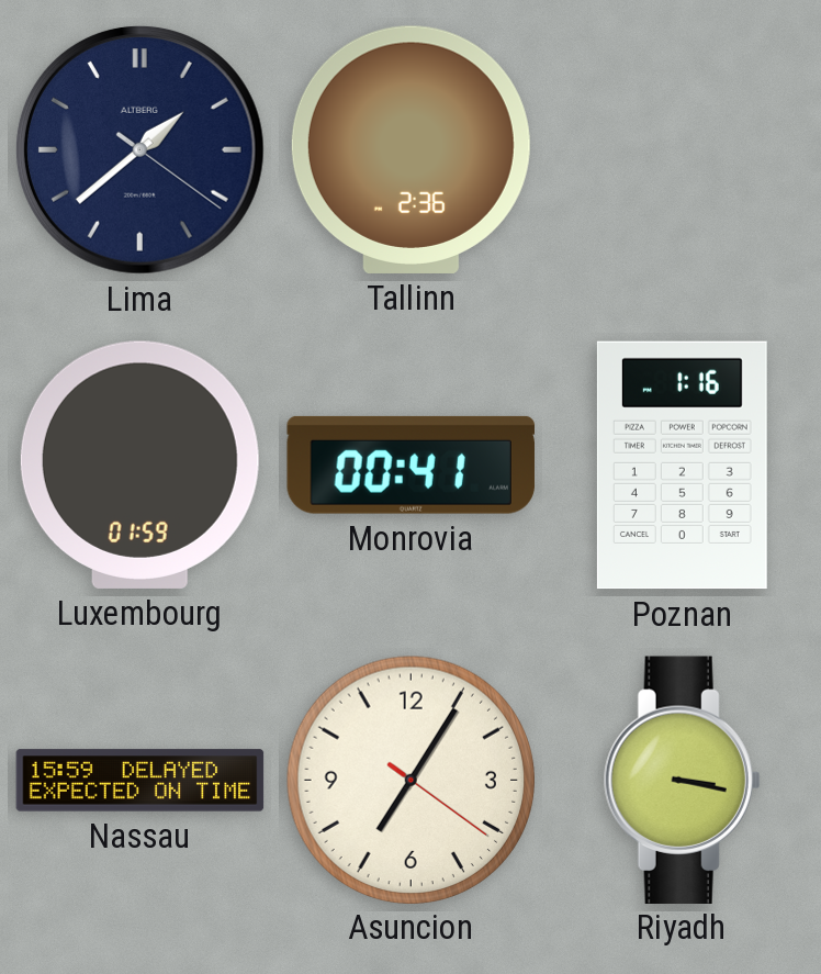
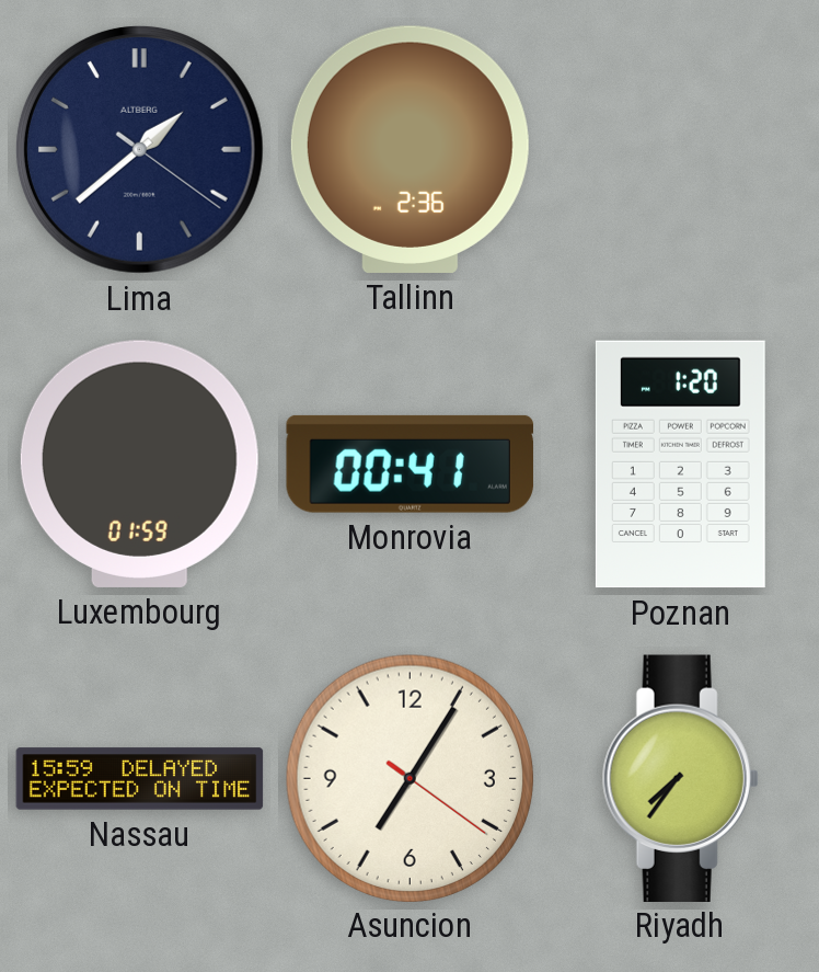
Poznan: 1:16 -> 1:20
Riyadh: 3:17 -> 7:36
